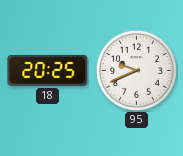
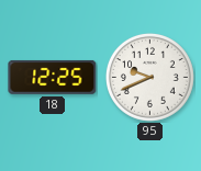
18: 20:25 -> 12:25
